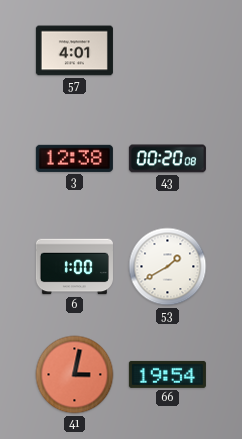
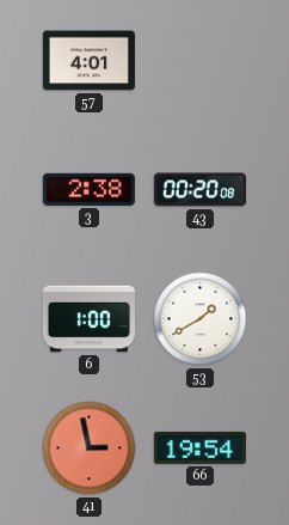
3: 12:38 -> 2:38
41: 3:02 -> 2:58
